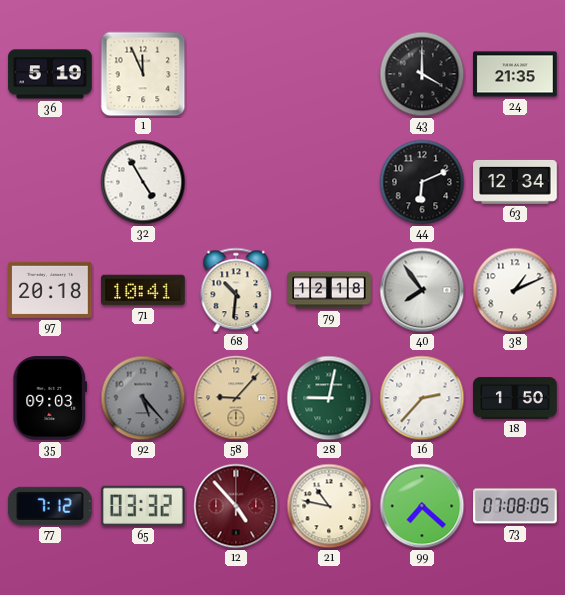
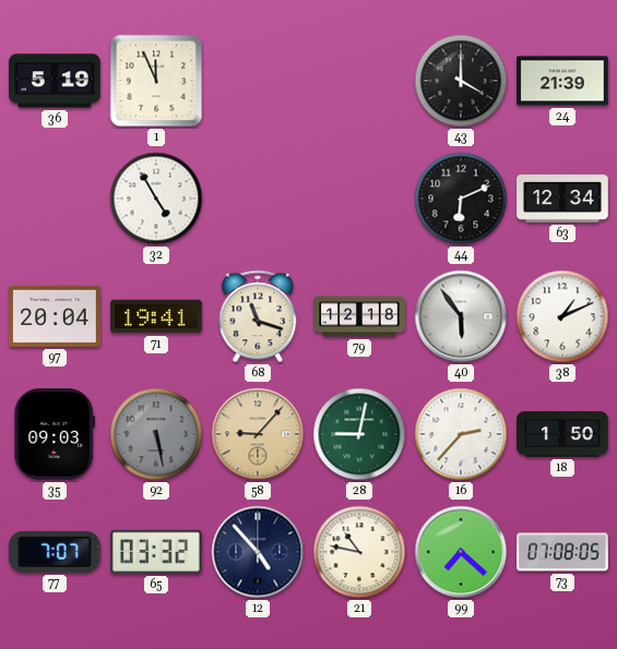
24: 21:35 -> 21:39
97: 20:18 -> 20:04
71: 10:41 -> 19:41
68: 10:31 -> 11:18
40: 7:54 -> 5:54
92: 5:23 -> 5:28
77: 7:12 -> 7:07
12 dial: burgundy -> navy
